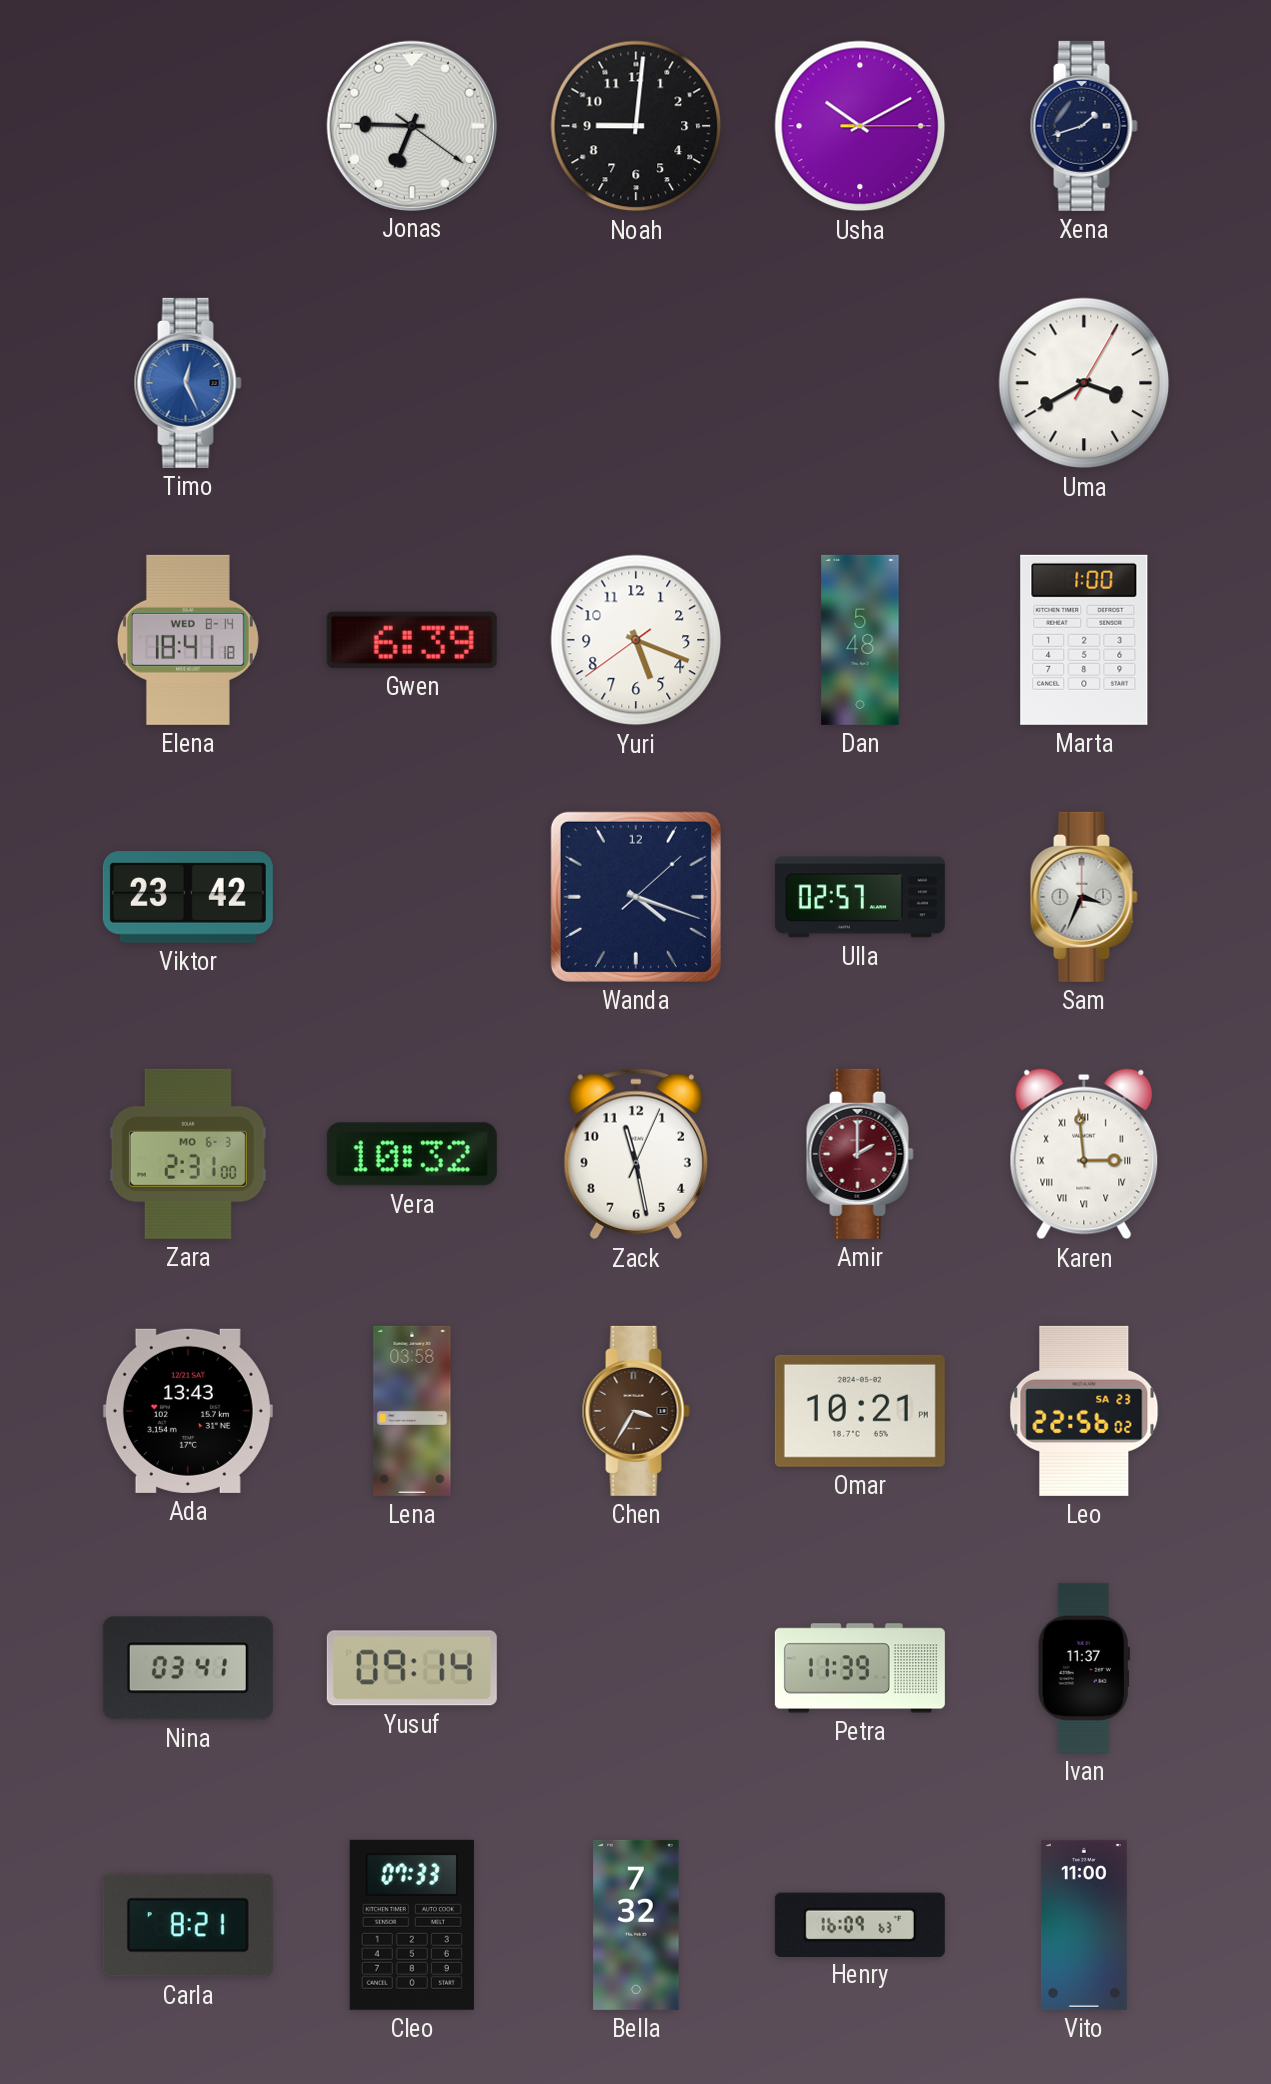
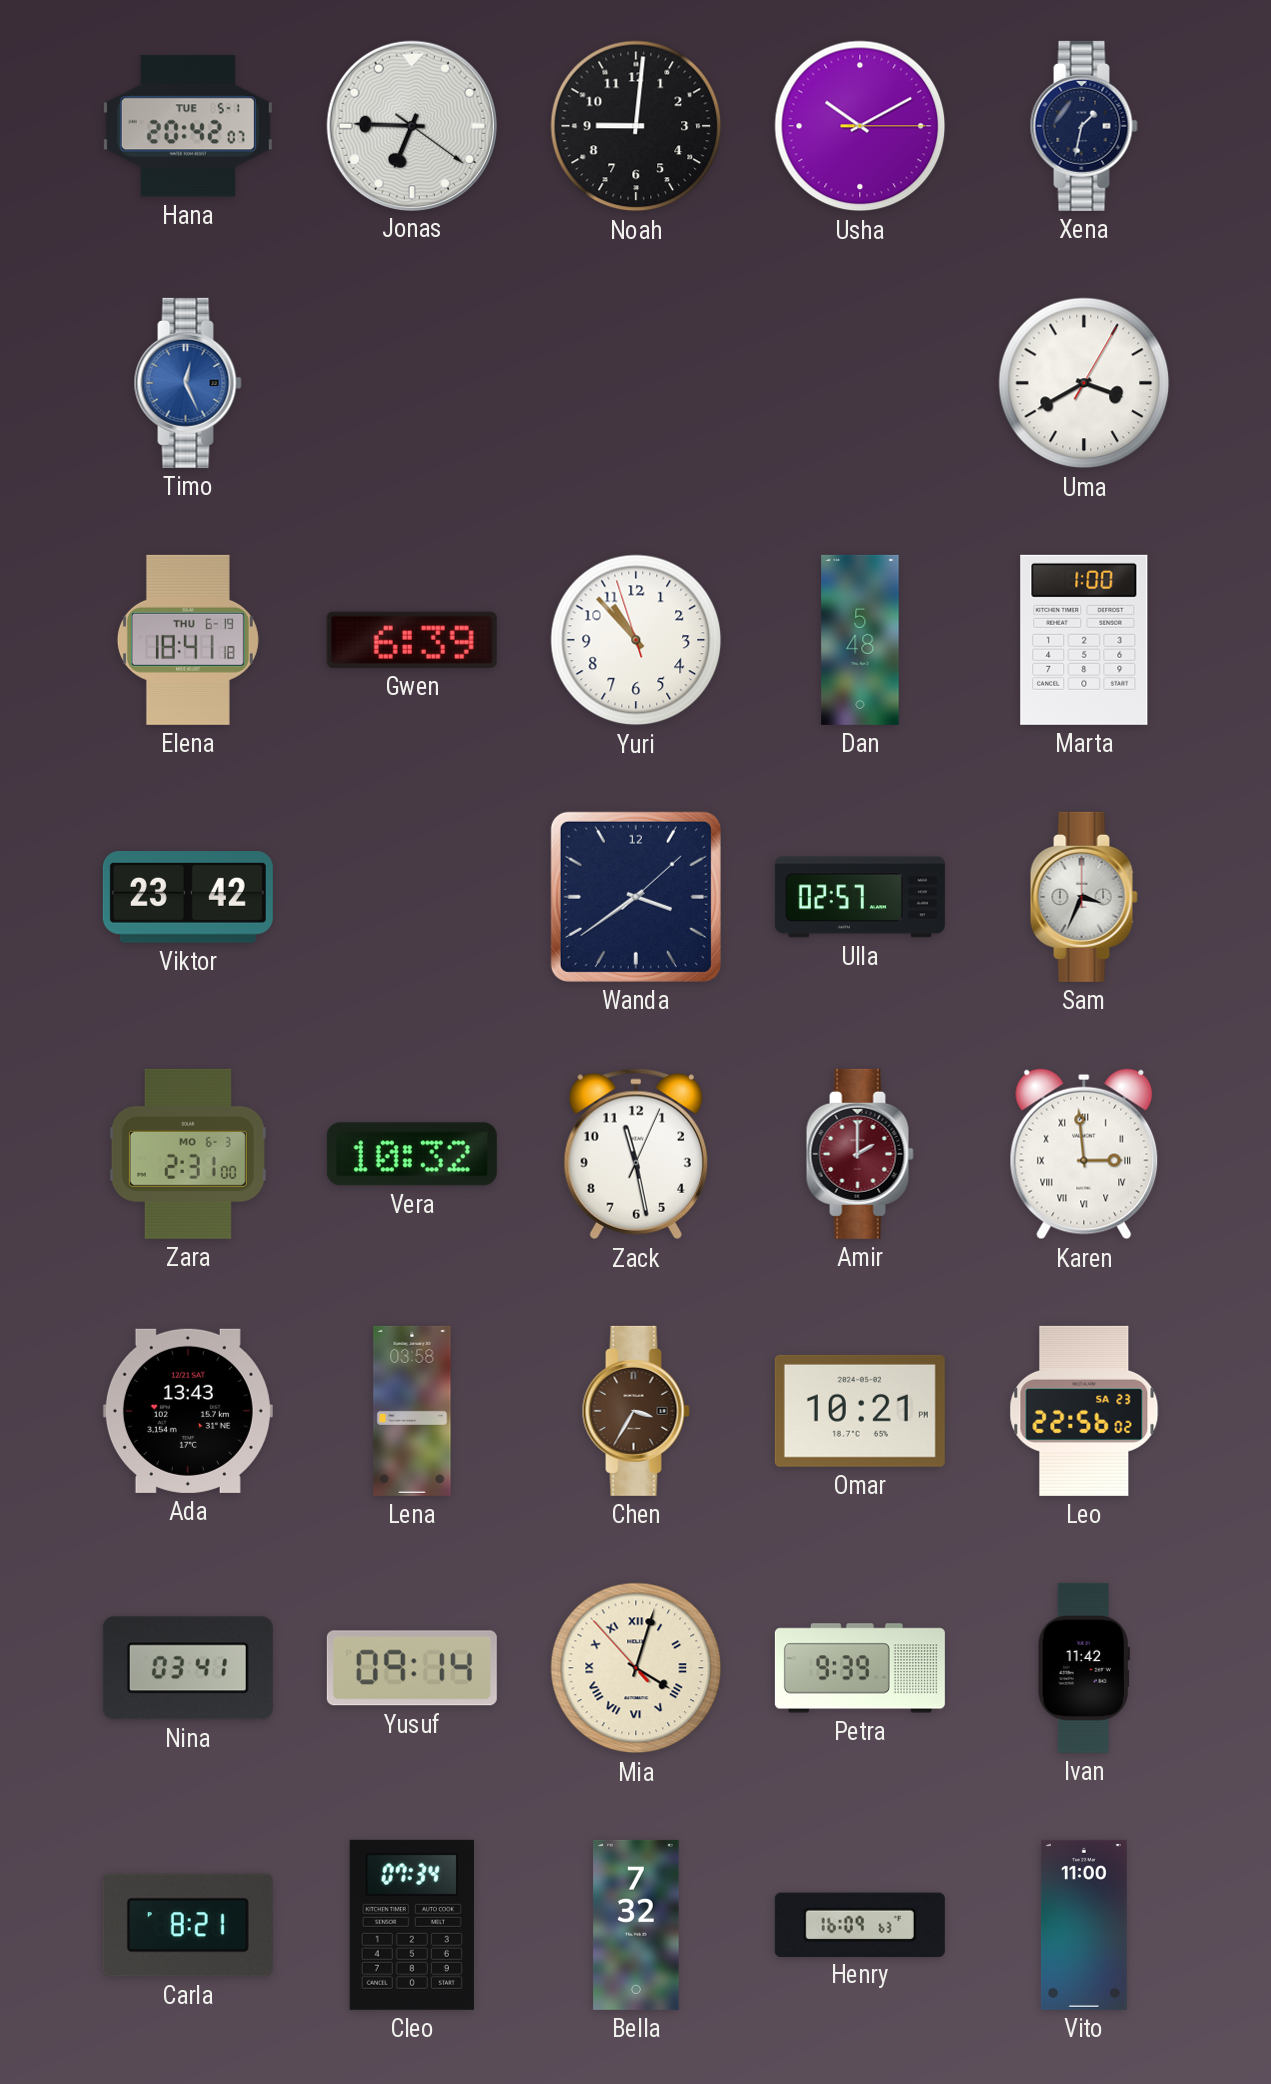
Hana: none -> 20:42
Xena: 1:42 -> 1:32
Elena date: WED 8-14 -> THU 6-19
Yuri: 5:18 -> 10:52
Wanda: 4:18 -> 3:39
Mia: none -> 4:02
Petra: 11:39 -> 9:39
Ivan: 11:37 -> 11:42
Cleo: 07:33 -> 07:34
